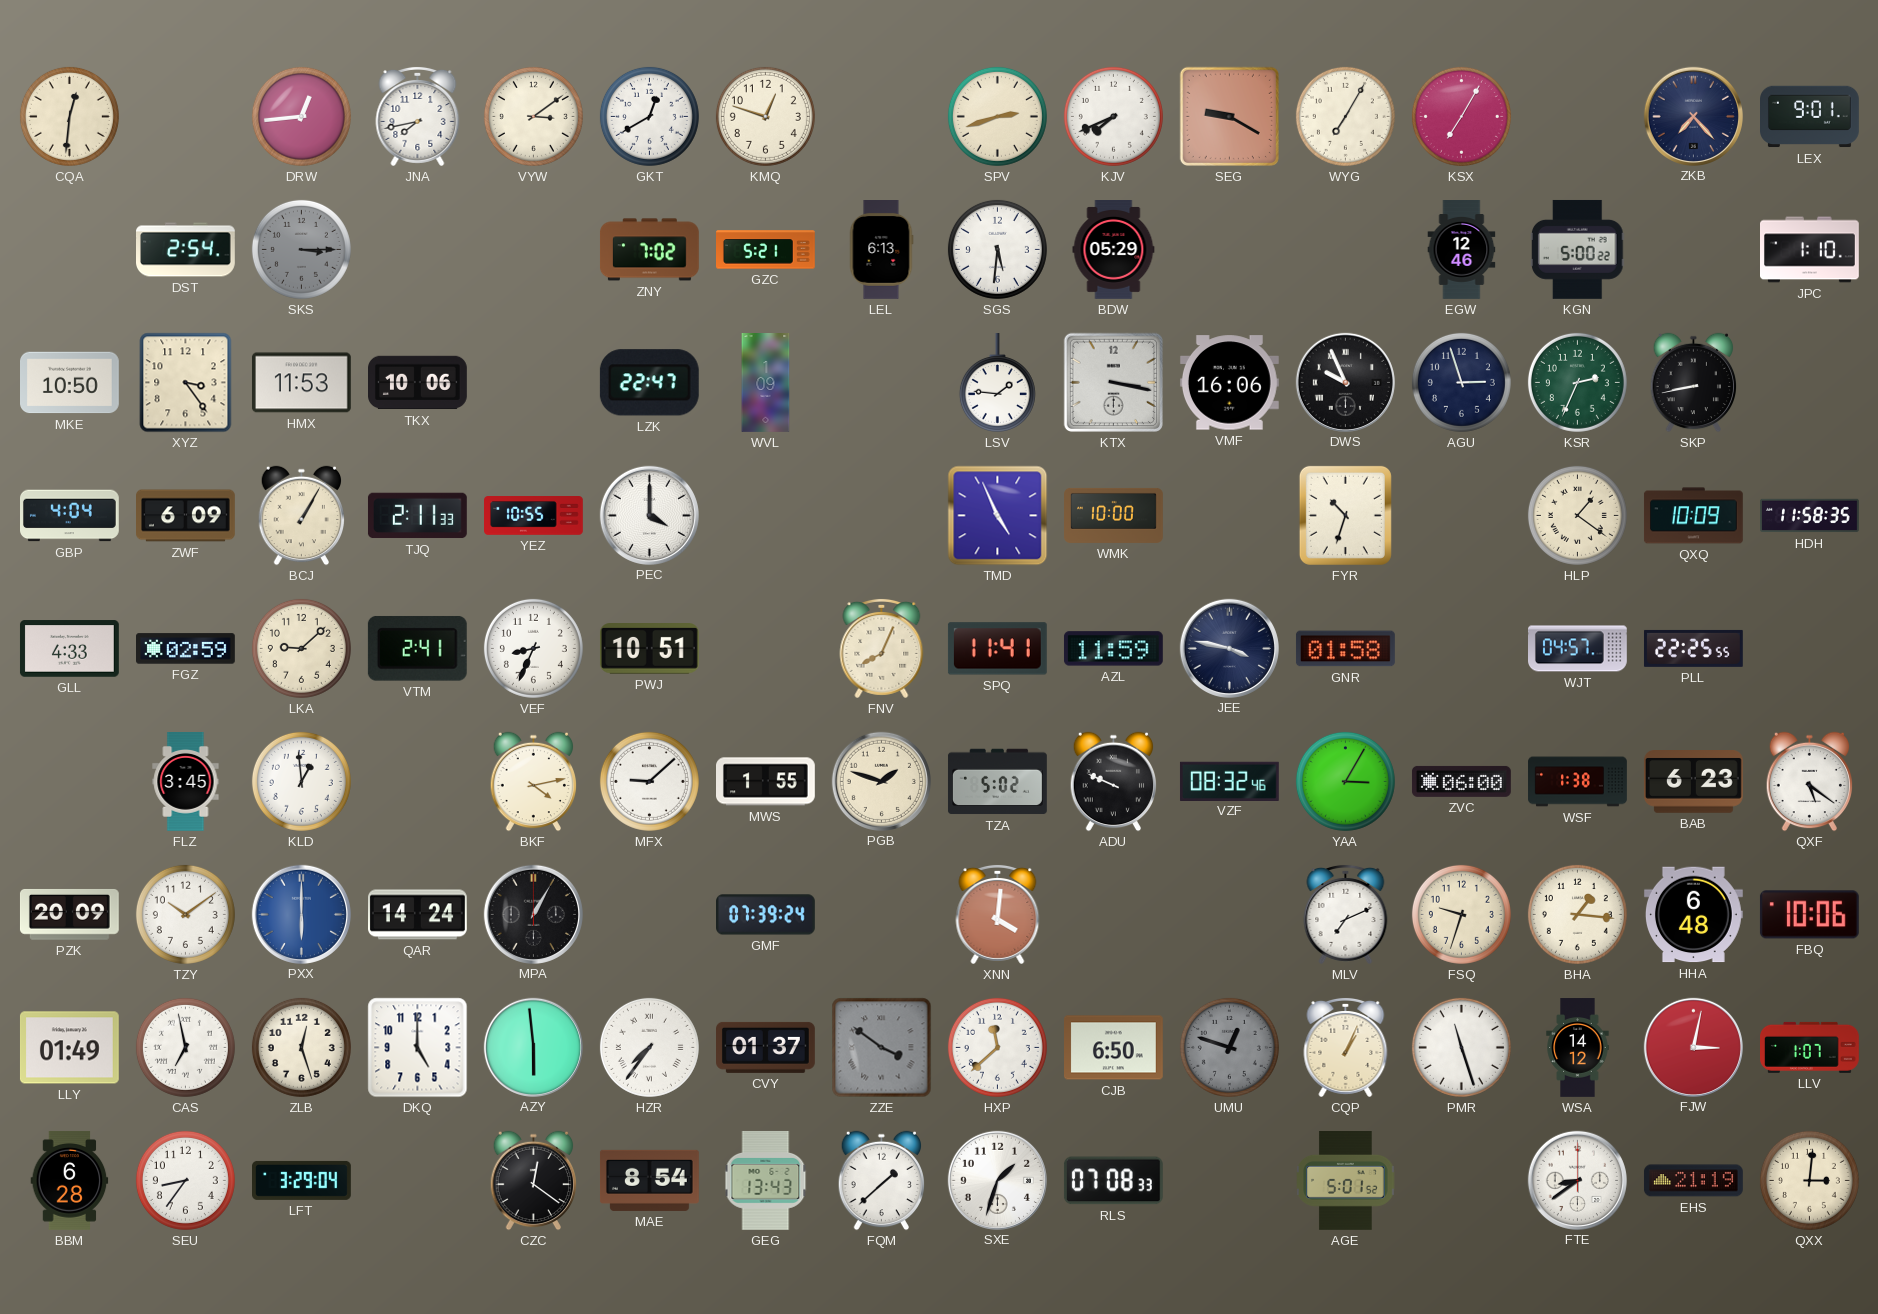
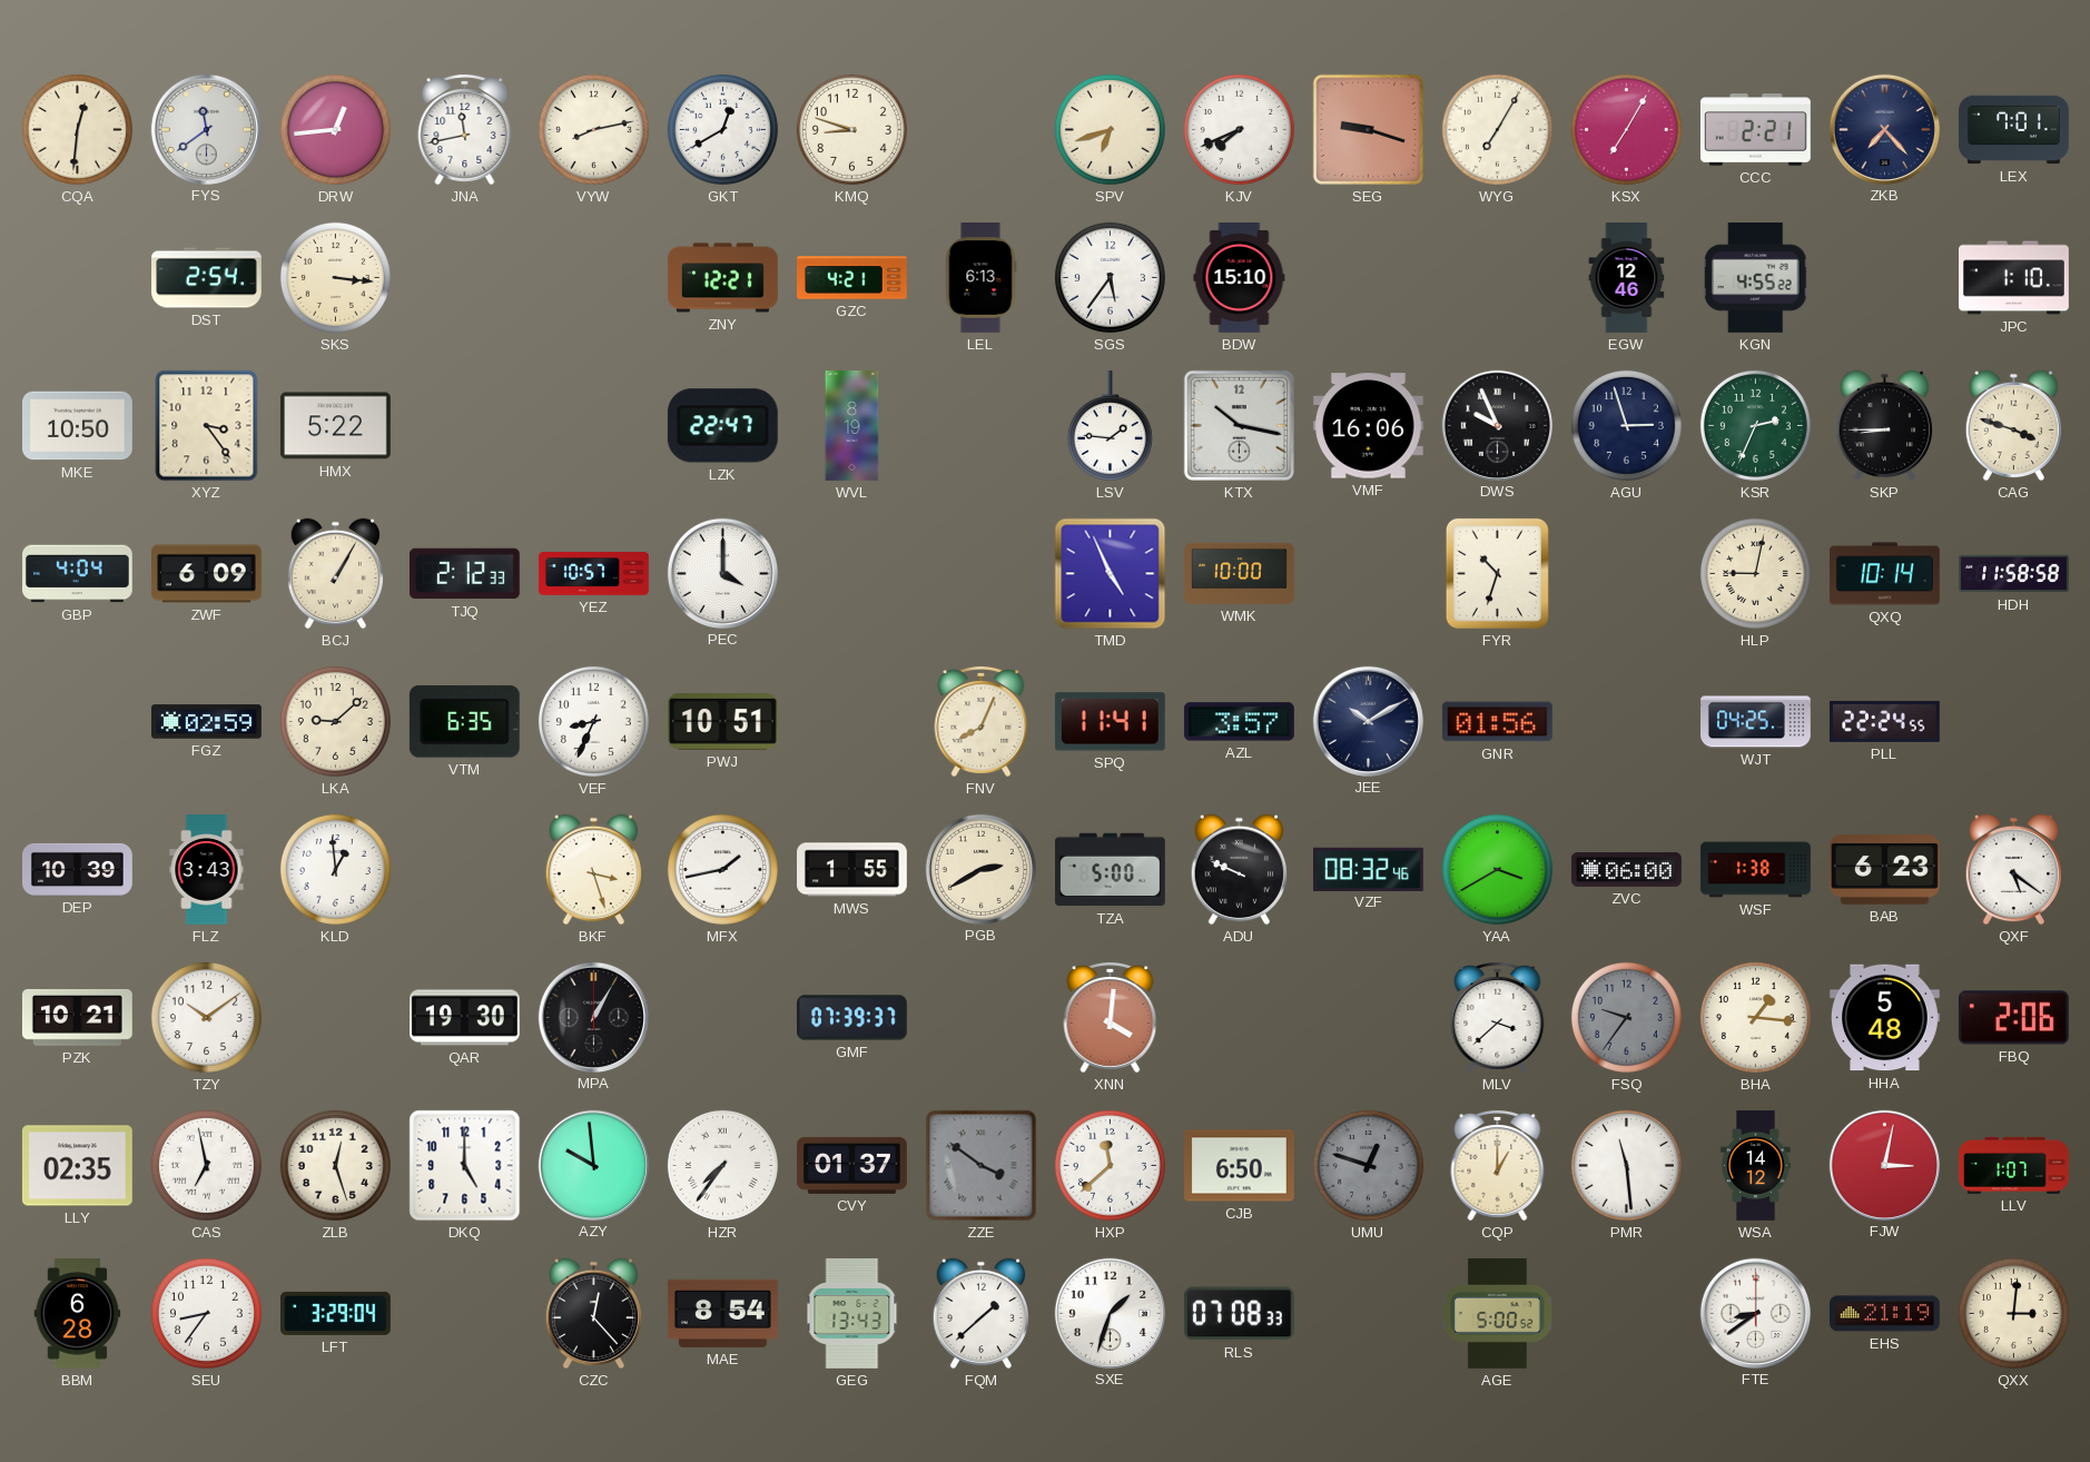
FYS: none -> 11:39
JNA: 7:43 -> 11:43
VYW: 3:09 -> 8:13
KMQ: 12:48 -> 8:48
SPV: 2:42 -> 6:42
SEG: 9:20 -> 9:18
CCC: none -> 2:21
LEX: 9:01 -> 7:01
SKS: 3:15 -> 3:16
SKS dial: grey -> cream
ZNY: 7:02 -> 12:21
GZC: 5:21 -> 4:21
SGS: 5:31 -> 5:36
BDW: 05:29 -> 15:10
KGN: 5:00 -> 4:55
HMX: 11:53 -> 5:22
TKX: 10:06 -> none
WVL: 1:09 -> 8:19
KTX: 3:17 -> 10:17
SKP: 8:43 -> 8:45
CAG: none -> 3:48
TJQ: 2:11 -> 2:12
YEZ: 10:55 -> 10:57
HLP: 1:21 -> 9:02
QXQ: 10:09 -> 10:14
HDH: 11:58:35 -> 11:58:58
GLL: 4:33 -> none
VTM: 2:41 -> 6:35
AZL: 11:59 -> 3:57
JEE: 3:47 -> 10:10
GNR: 01:58 -> 01:56
WJT: 04:57 -> 04:25
PLL: 22:25 -> 22:24
DEP: none -> 10:39
FLZ: 3:45 -> 3:43
BKF: 4:13 -> 3:27
MFX: 9:08 -> 1:43
PGB: 1:48 -> 2:40
TZA: 5:02 -> 5:00
YAA: 3:05 -> 3:40
PZK: 20:09 -> 10:21
PXX: 6:00 -> none
QAR: 14:24 -> 19:30
GMF: 07:39:24 -> 07:39:37
MLV: 7:11 -> 3:38
FSQ: 9:33 -> 9:36
FSQ dial: cream -> grey
HHA: 6:48 -> 5:48
FBQ: 10:06 -> 2:06
LLY: 01:49 -> 02:35
AZY: 5:59 -> 9:59
CQP: 1:04 -> 1:00
PMR: 11:27 -> 11:29
CZC: 12:21 -> 12:23
AGE: 5:01 -> 5:00
